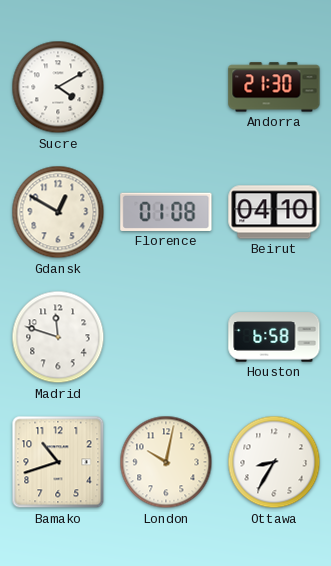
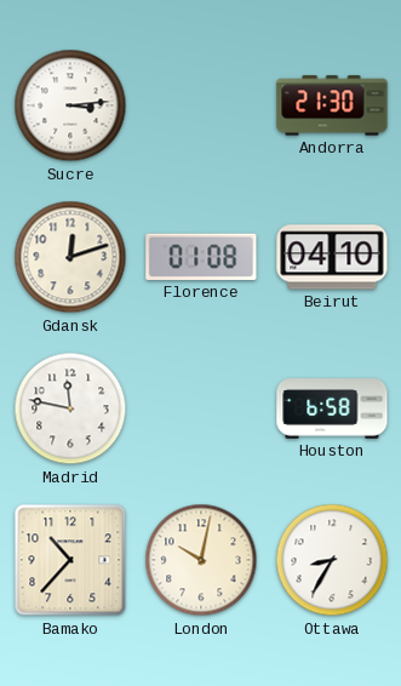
Sucre: 4:10 -> 3:14
Gdansk: 12:50 -> 12:12
Madrid: 11:48 -> 11:47
Bamako: 10:42 -> 10:37
